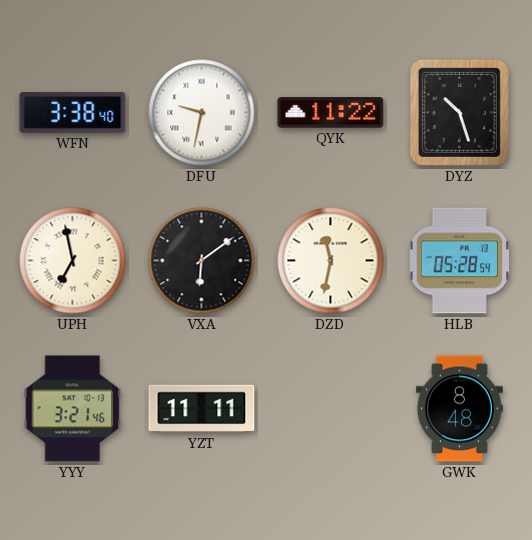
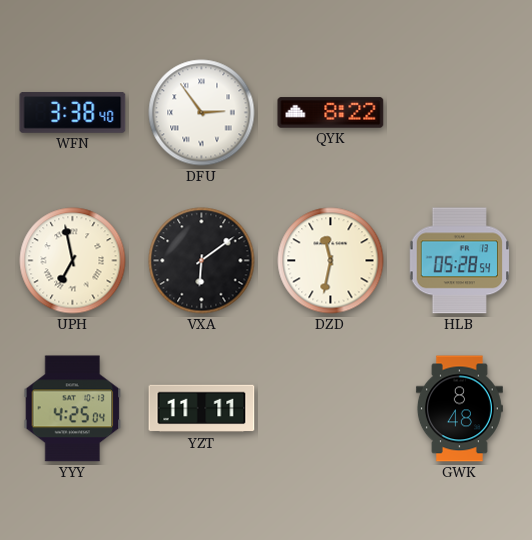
DFU: 9:32 -> 2:54
QYK: 11:22 -> 8:22
DYZ: 10:27 -> none
YYY: 3:21 -> 4:25
